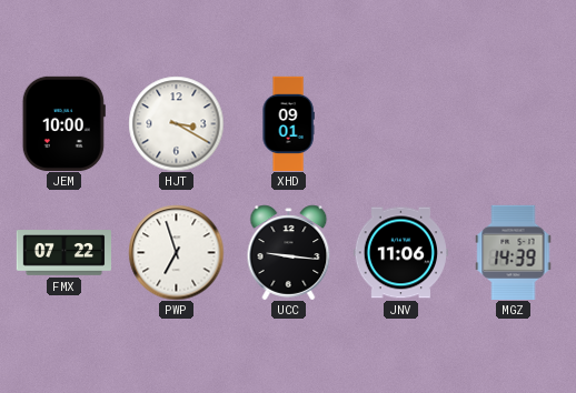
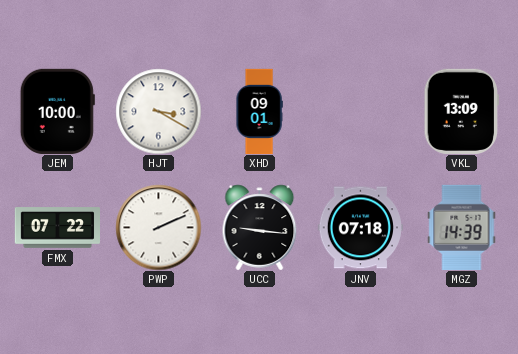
VKL: none -> 13:09
PWP: 6:57 -> 2:11
JNV: 11:06 -> 07:18
